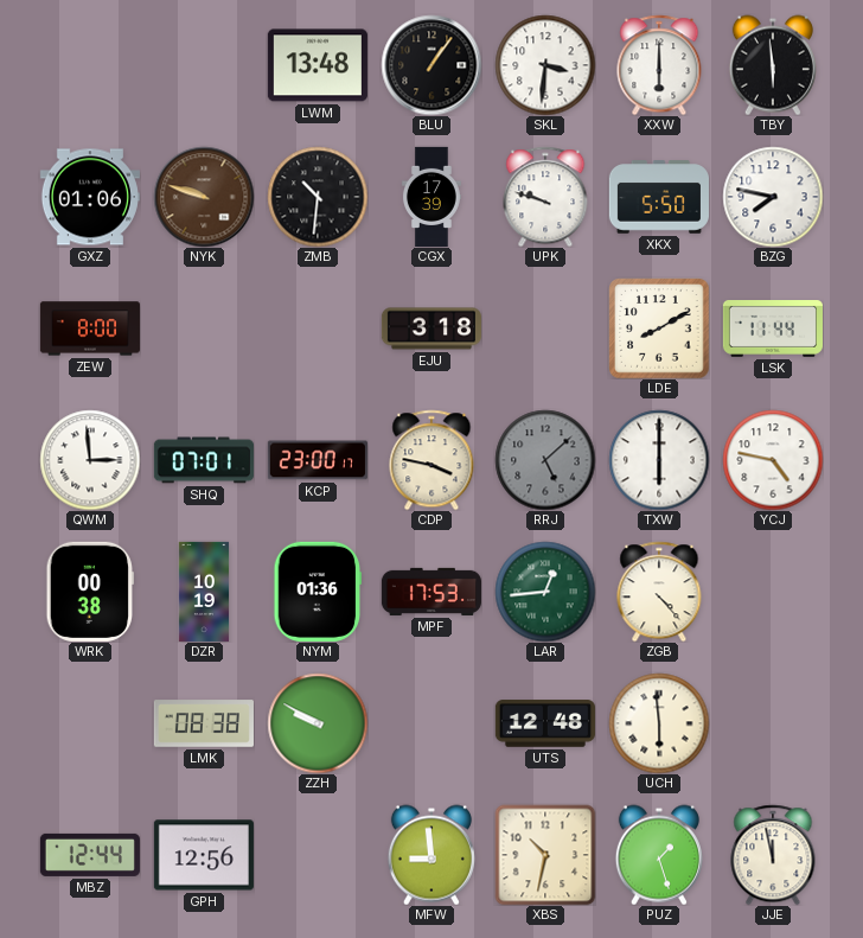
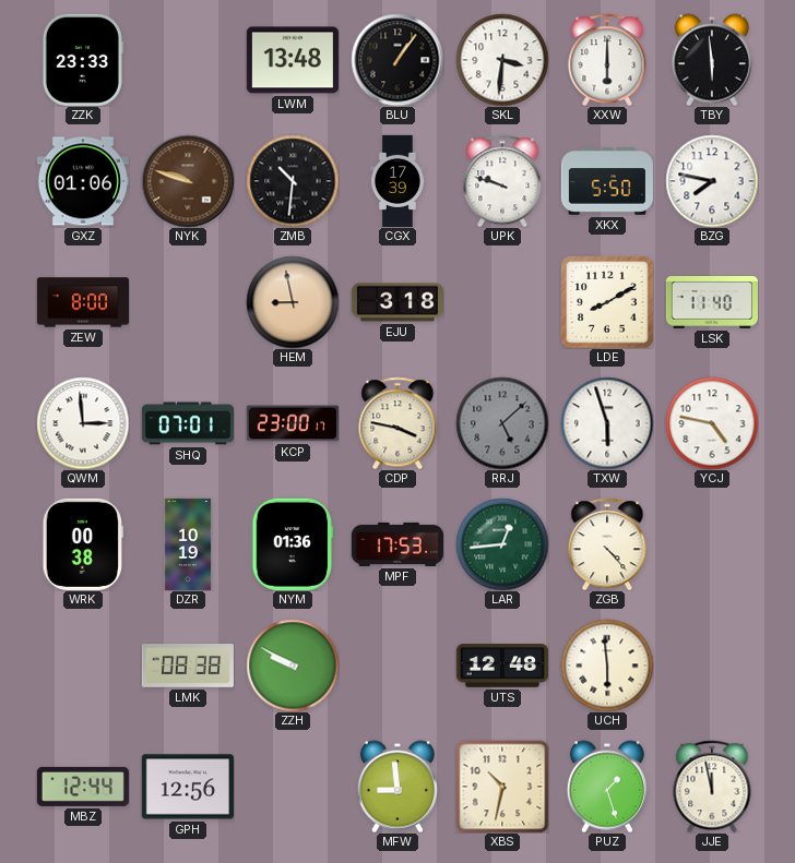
ZZK: none -> 23:33
HEM: none -> 8:58
LSK: 11:44 -> 11:40
TXW: 6:00 -> 5:57
